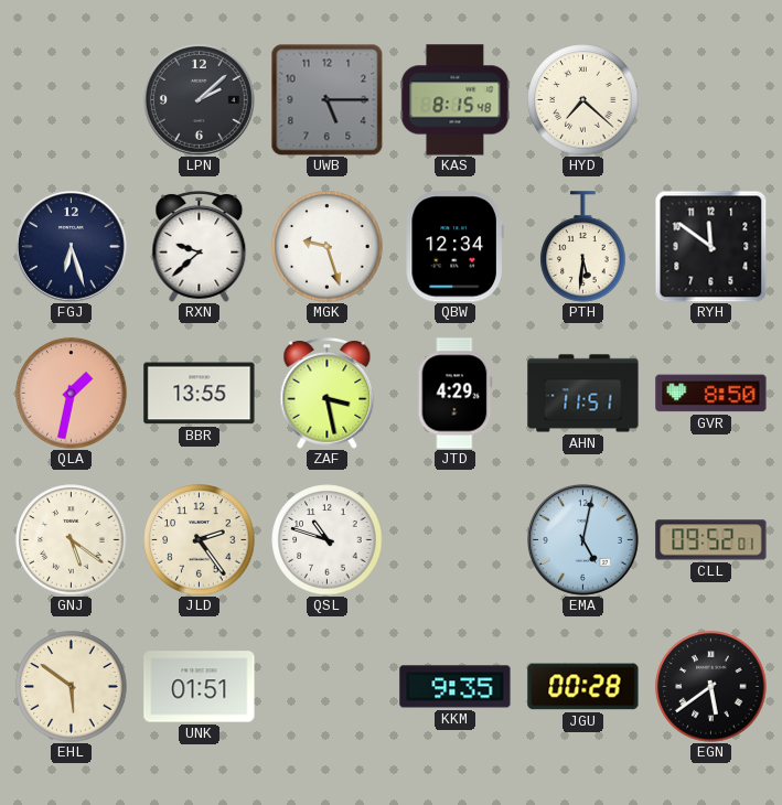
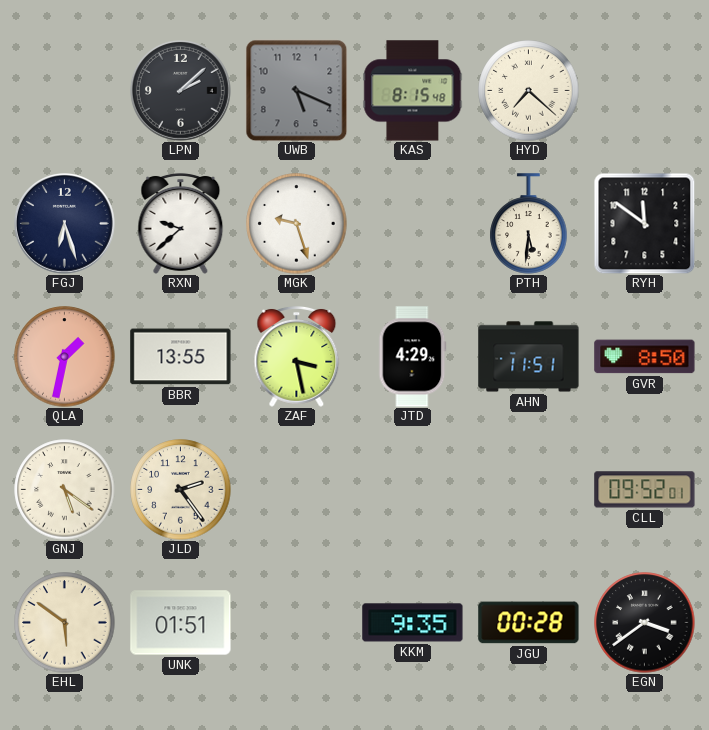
UWB: 5:15 -> 5:19
QBW: 12:34 -> none
QSL: 10:48 -> none
EMA: 5:02 -> none
EGN: 5:39 -> 3:39
